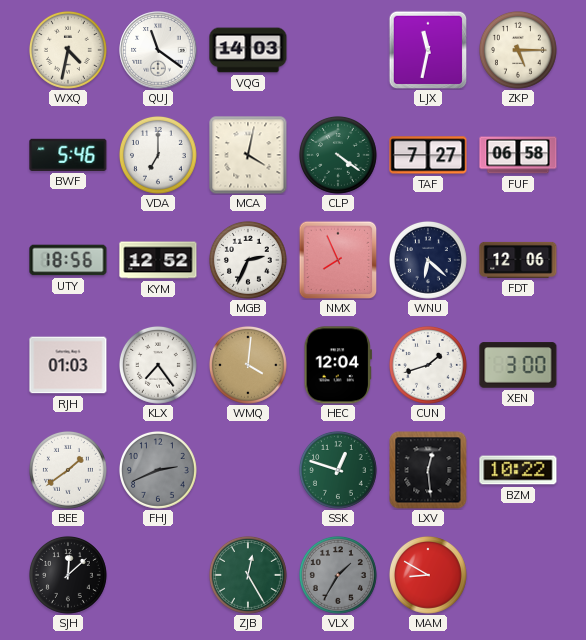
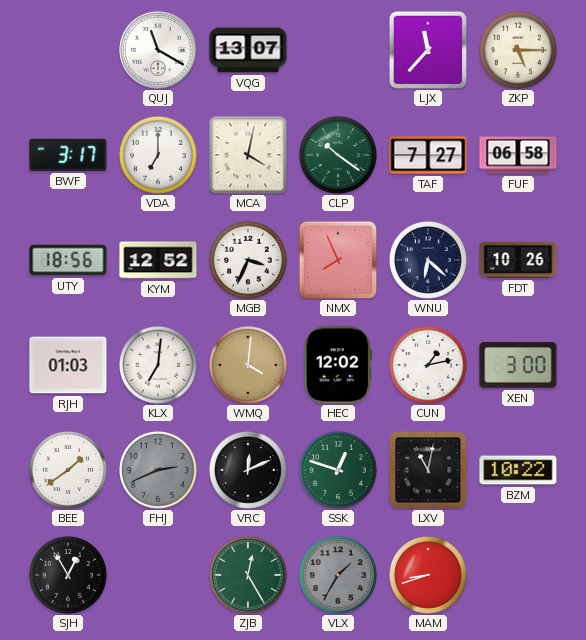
WXQ: 4:32 -> none
QUJ: 11:21 -> 11:20
VQG: 14:03 -> 13:07
LJX: 11:32 -> 11:37
BWF: 5:46 -> 3:17
CLP: 4:21 -> 10:21
MGB: 2:34 -> 3:34
FDT: 12:06 -> 10:26
KLX: 7:24 -> 7:01
HEC: 12:04 -> 12:02
CUN: 1:42 -> 1:13
VRC: none -> 12:11
LXV: 12:29 -> 11:02
SJH: 12:08 -> 12:55
MAM: 8:50 -> 8:42
